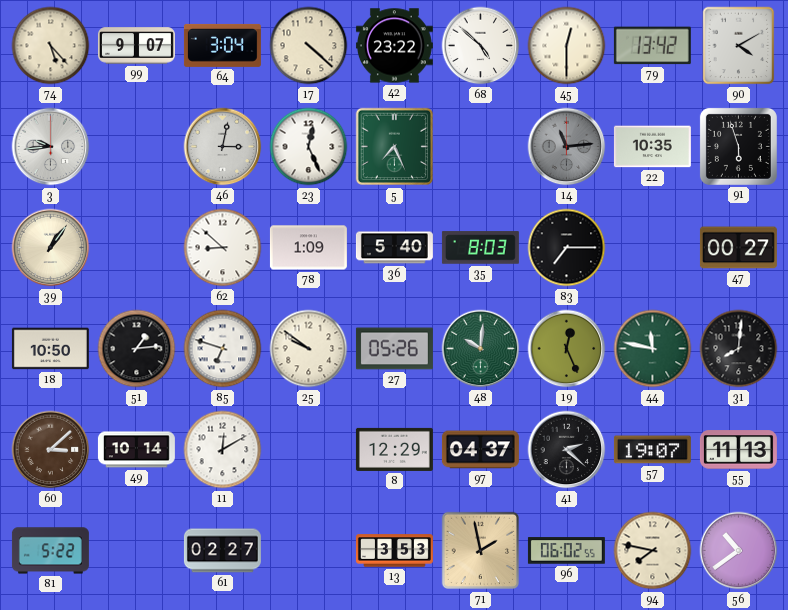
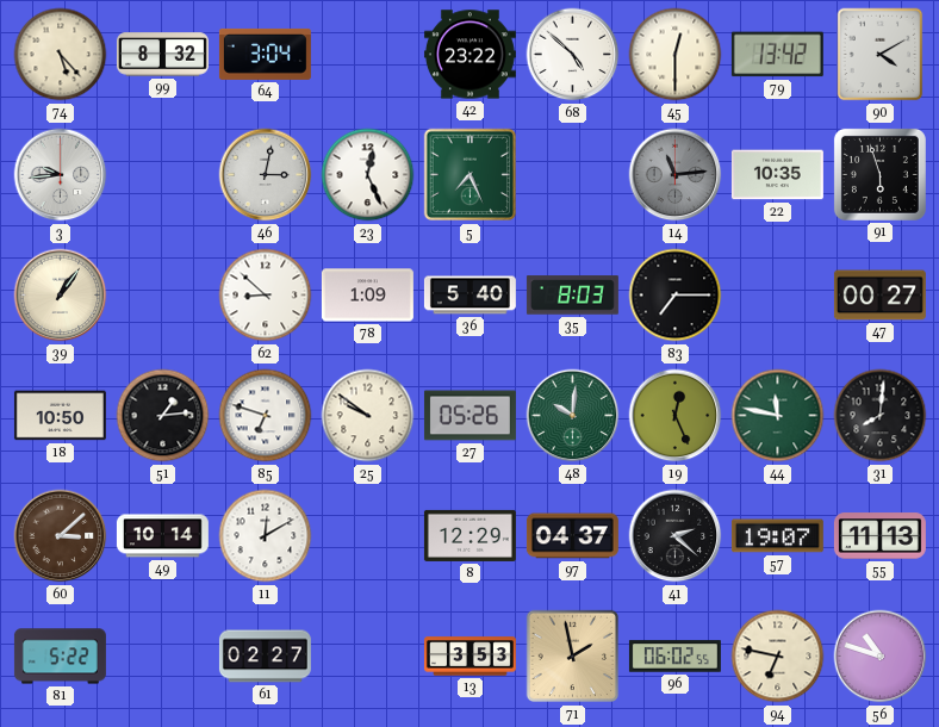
99: 9:07 -> 8:32
17: 4:22 -> none
94: 7:47 -> 6:47
56: 10:39 -> 10:48
